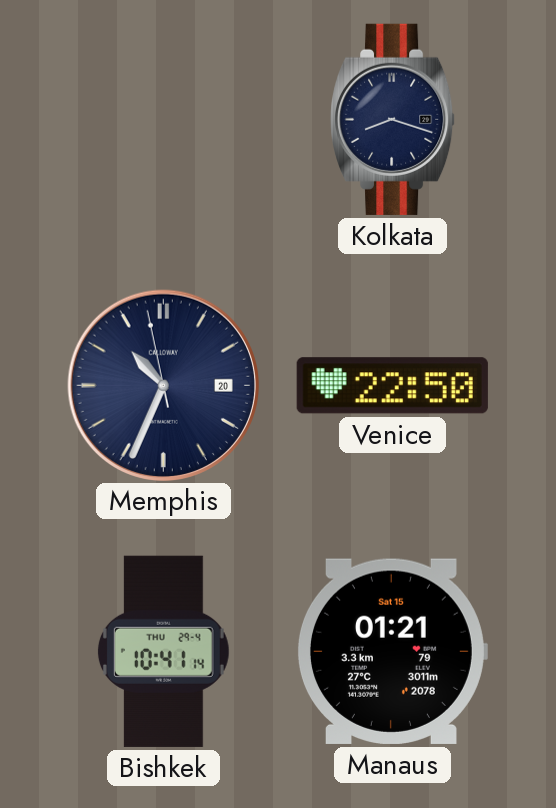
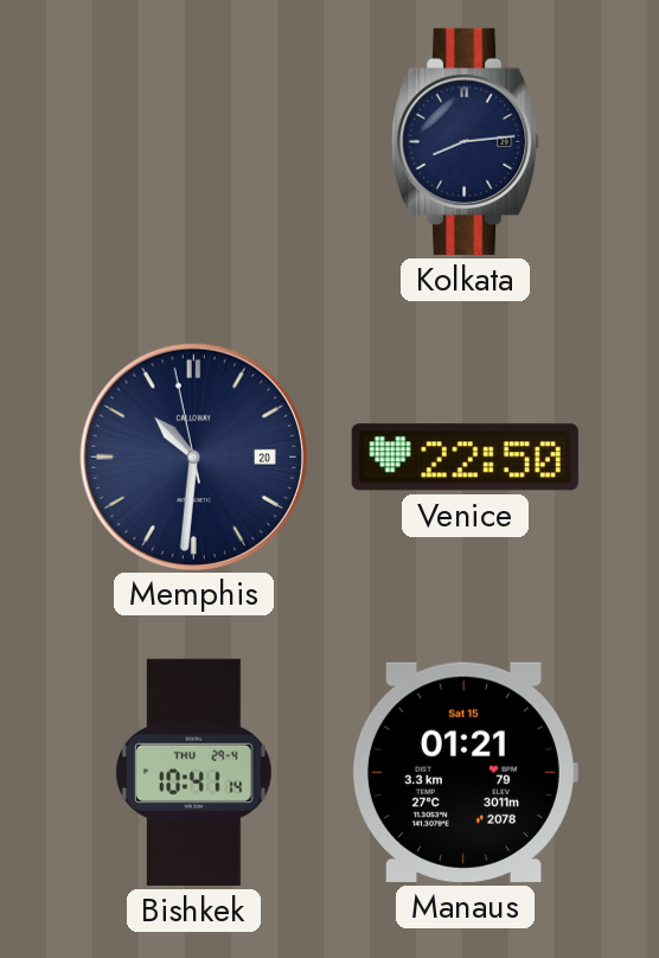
Kolkata: 8:18 -> 8:14
Memphis: 10:33 -> 10:30
